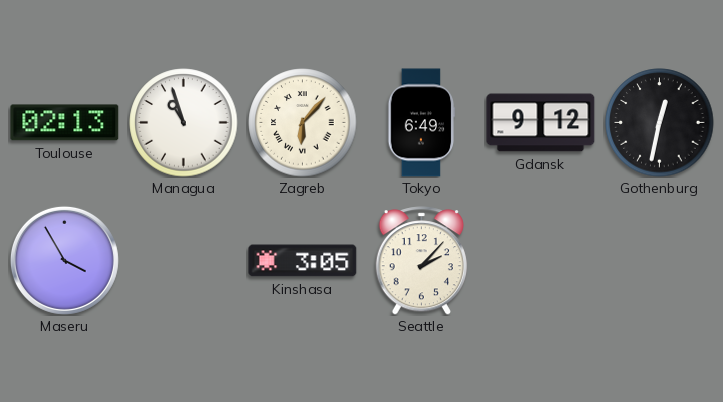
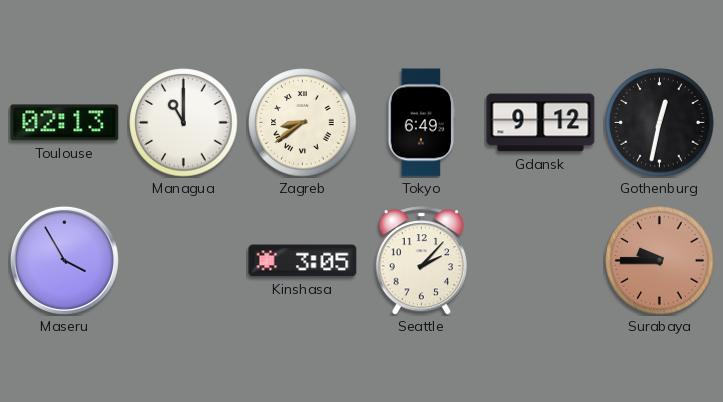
Managua: 10:57 -> 11:00
Zagreb: 6:07 -> 8:39
Surabaya: none -> 9:45
